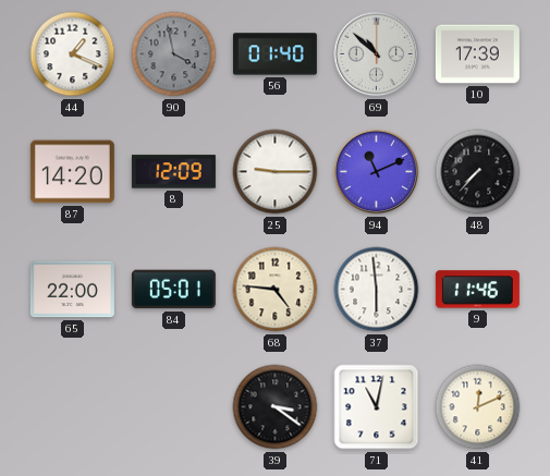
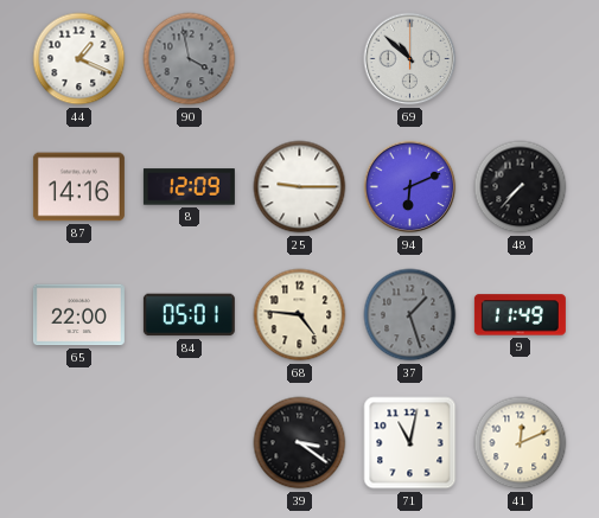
56: 01:40 -> none
10: 17:39 -> none
87: 14:20 -> 14:16
94: 11:11 -> 6:11
37: 5:59 -> 1:27
37 dial: white -> grey
9: 11:46 -> 11:49
